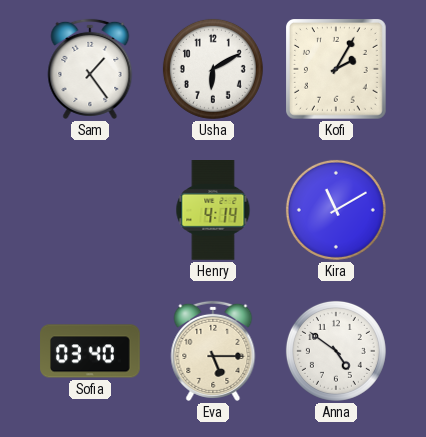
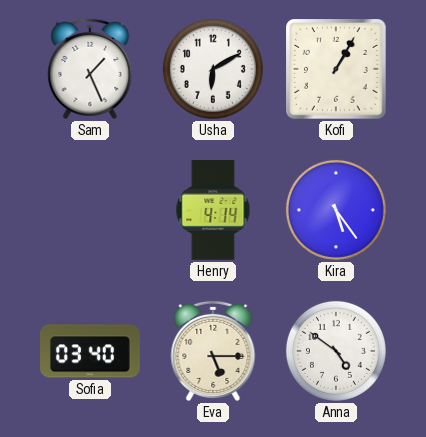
Sam: 1:24 -> 1:26
Kofi: 2:05 -> 1:05
Kira: 11:10 -> 5:24
